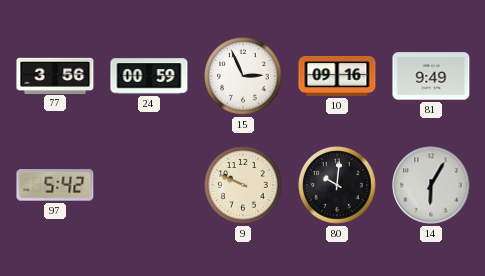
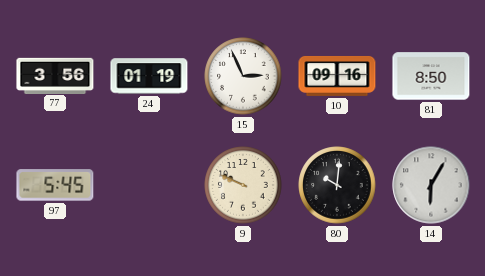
24: 00:59 -> 01:19
81: 9:49 -> 8:50
97: 5:42 -> 5:45
